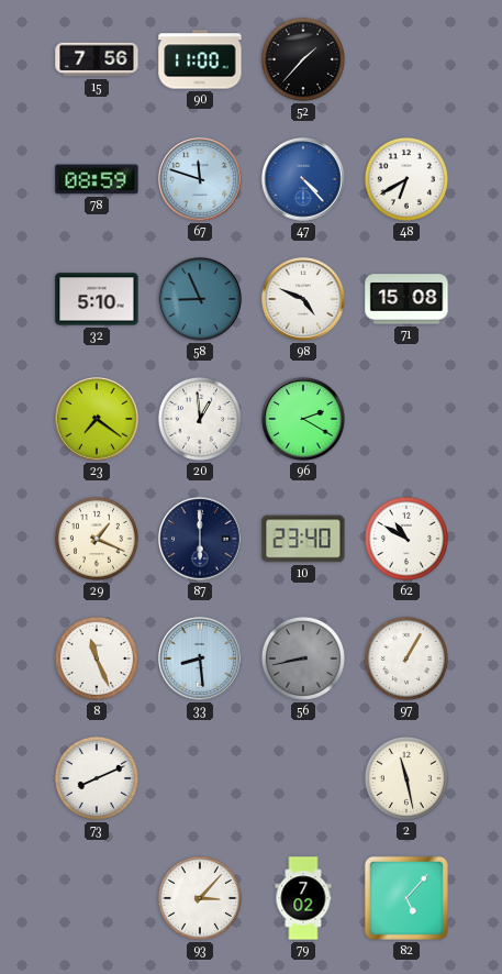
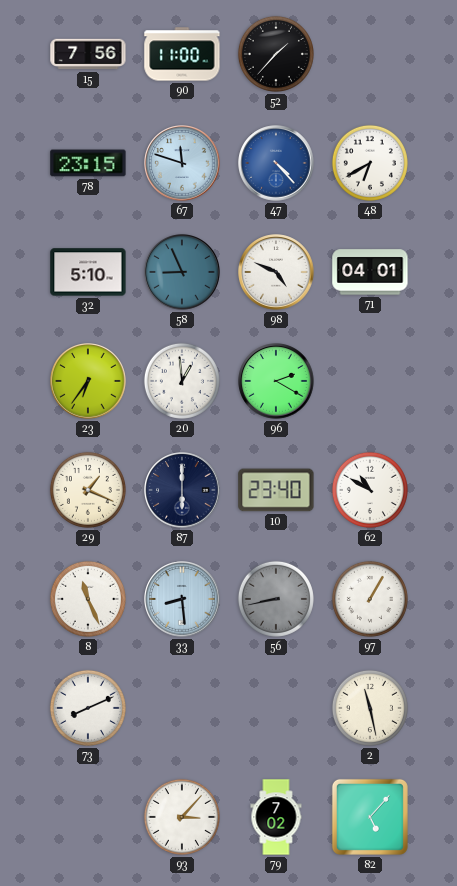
78: 08:59 -> 23:15
71: 15:08 -> 04:01
23: 7:21 -> 6:36
